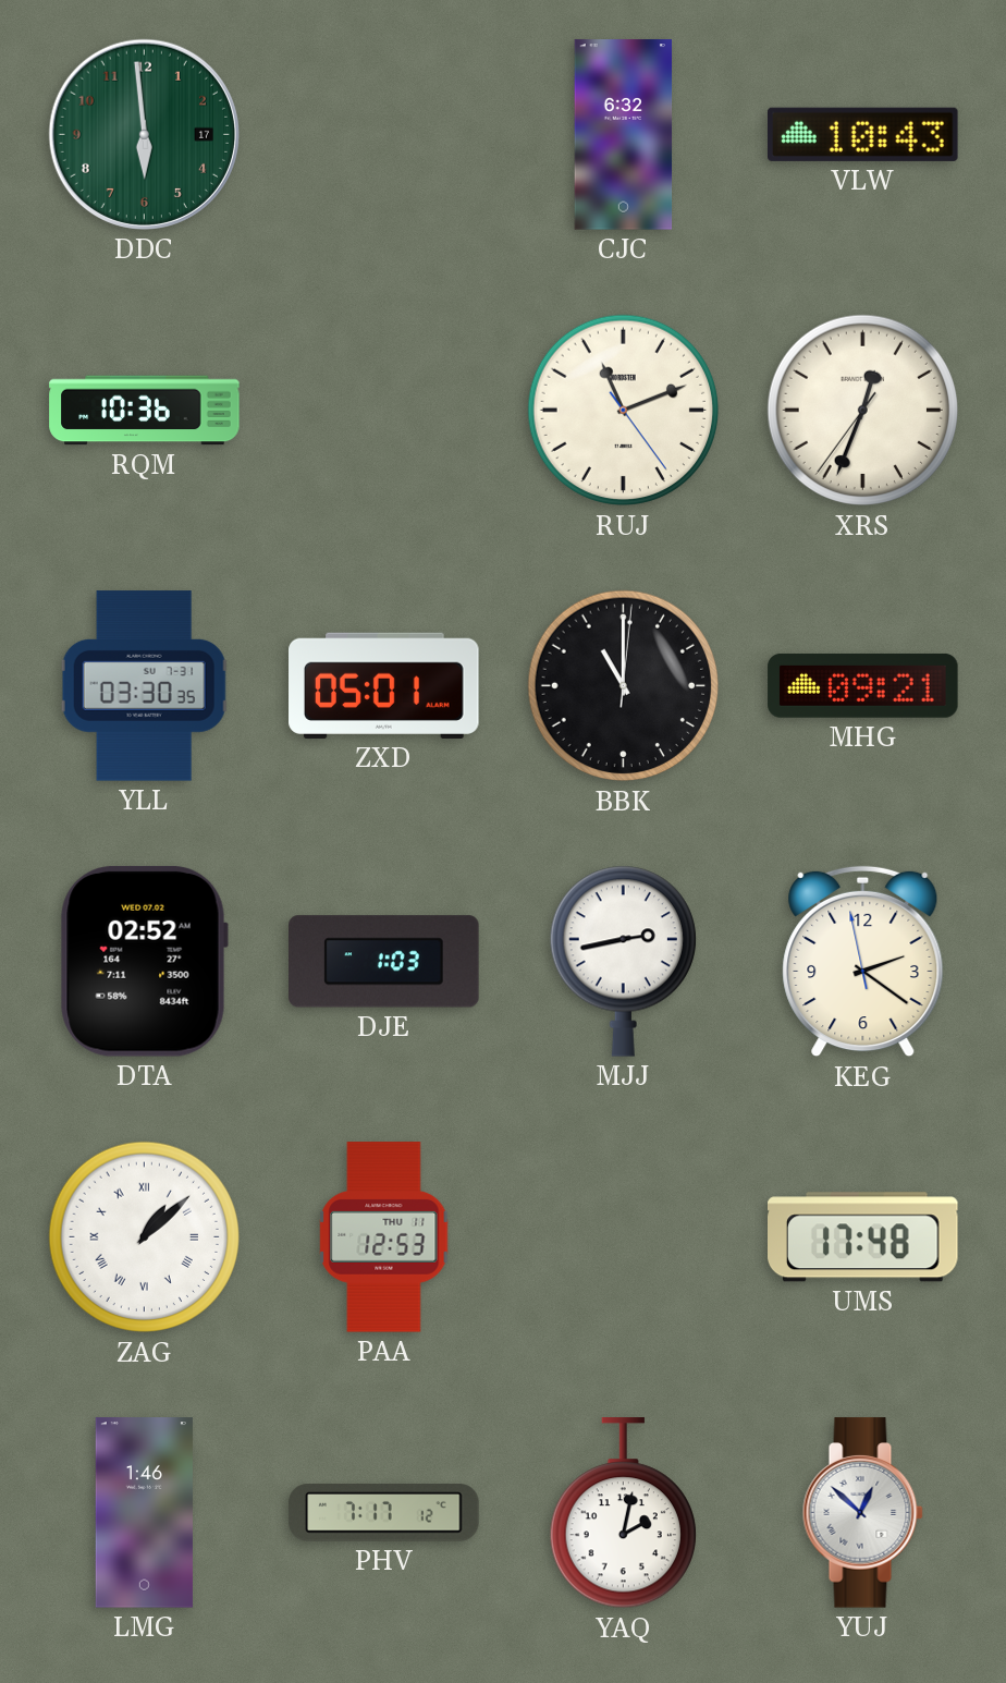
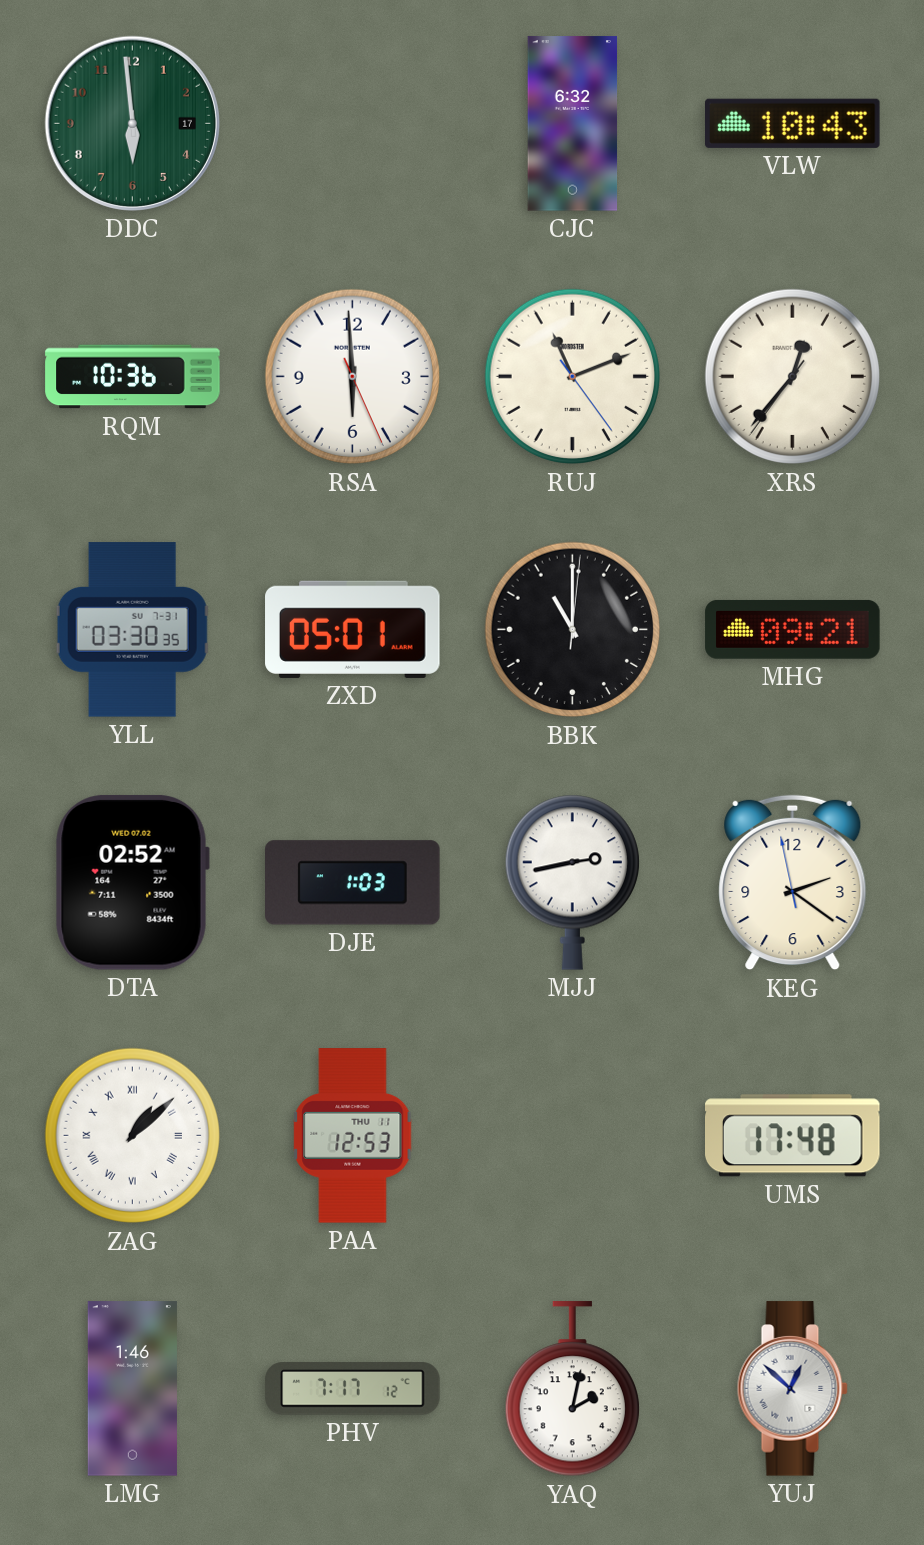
RSA: none -> 5:59
XRS: 12:33 -> 12:36
